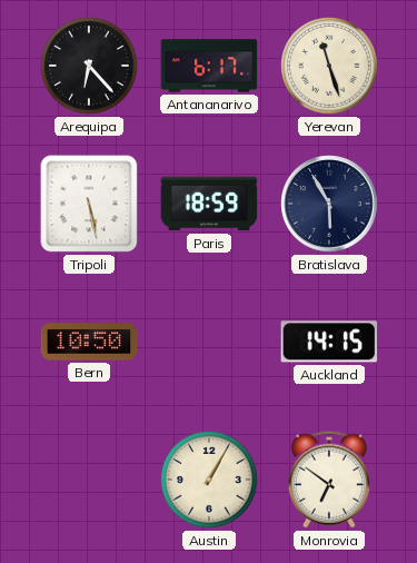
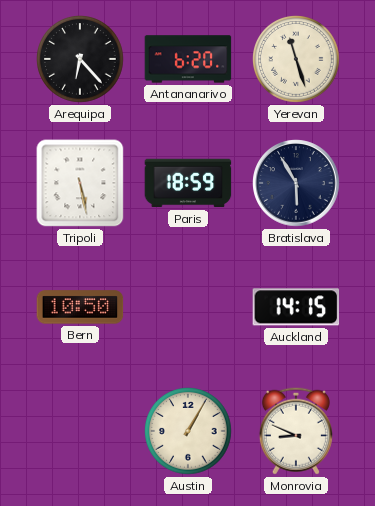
Antananarivo: 6:17 -> 6:20
Monrovia: 6:51 -> 8:49
